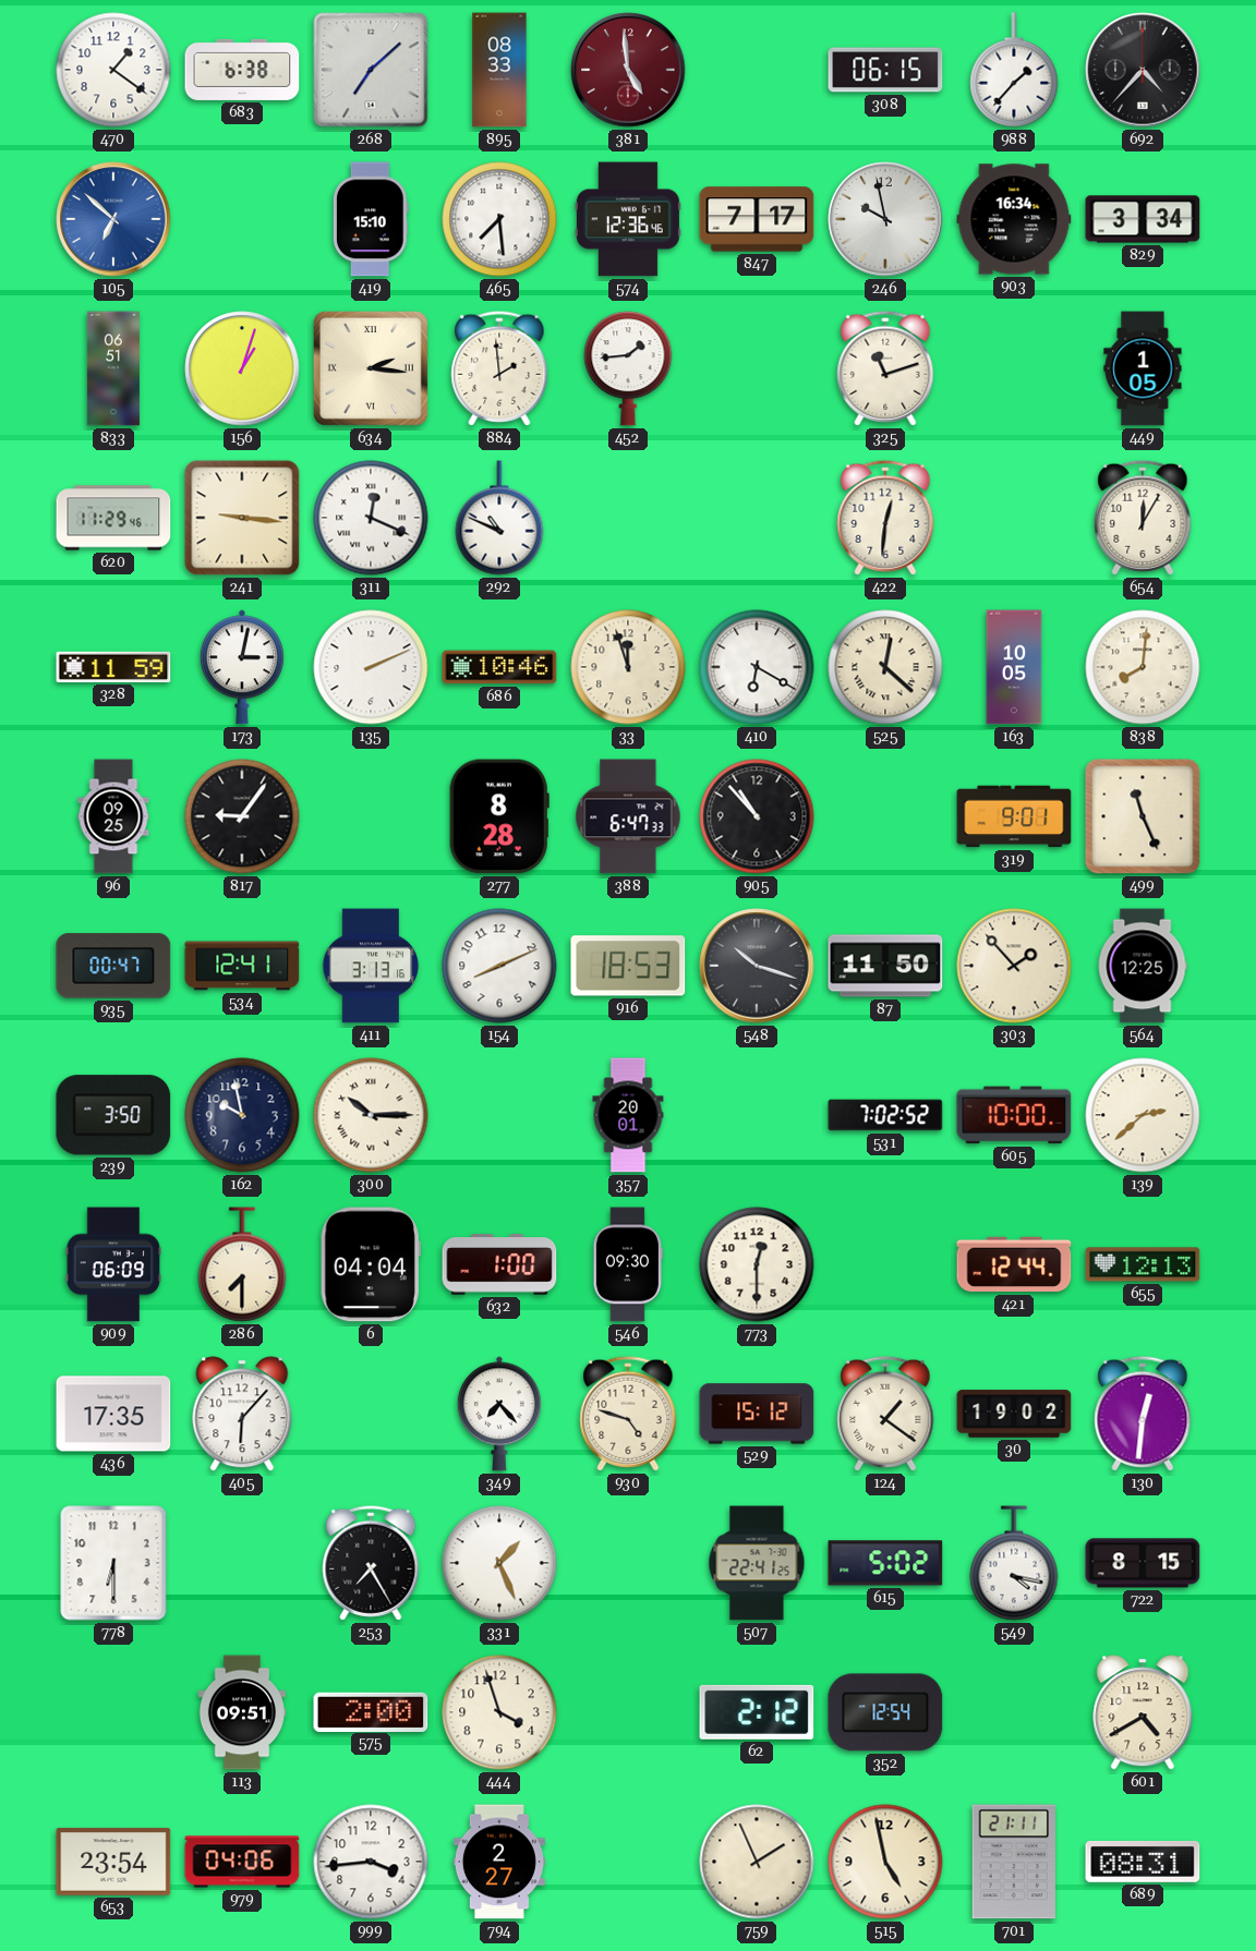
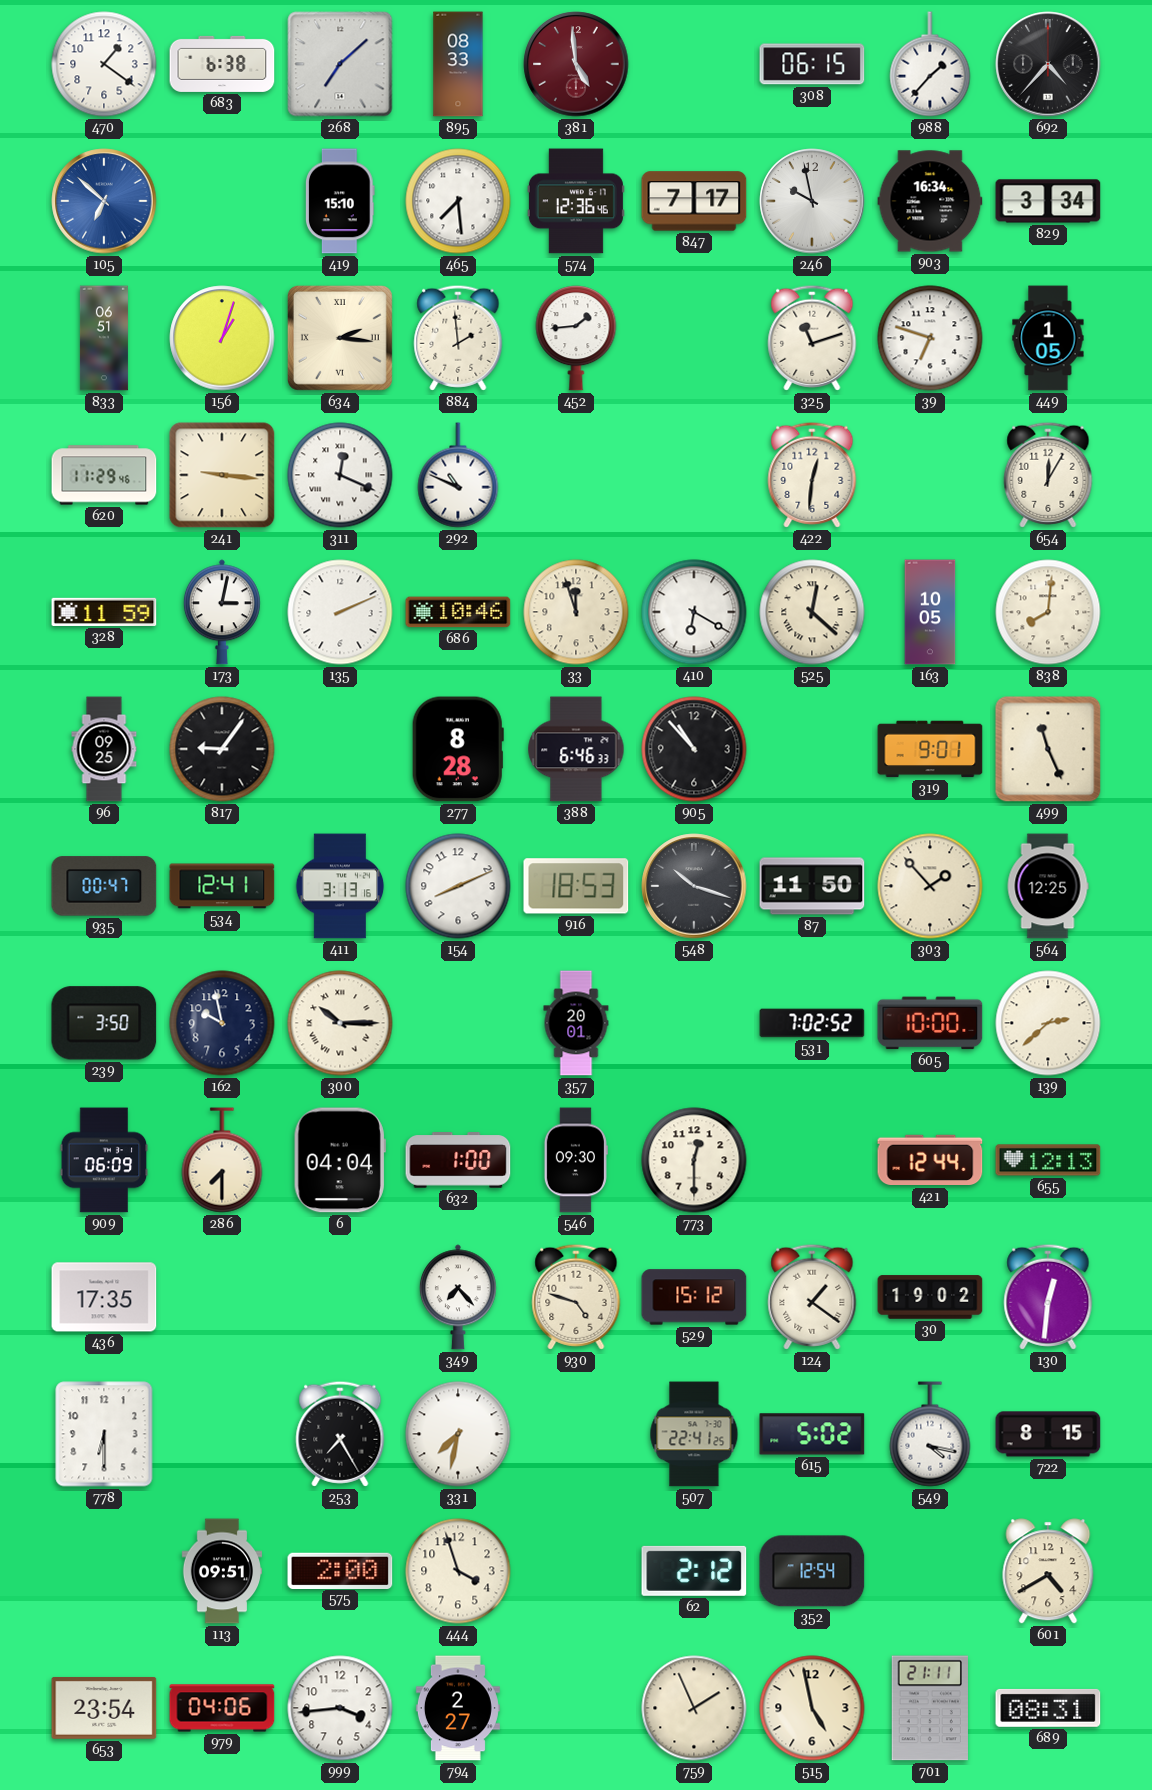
39: none -> 6:48
388: 6:47 -> 6:46
405: 6:07 -> none
331: 1:26 -> 7:32
